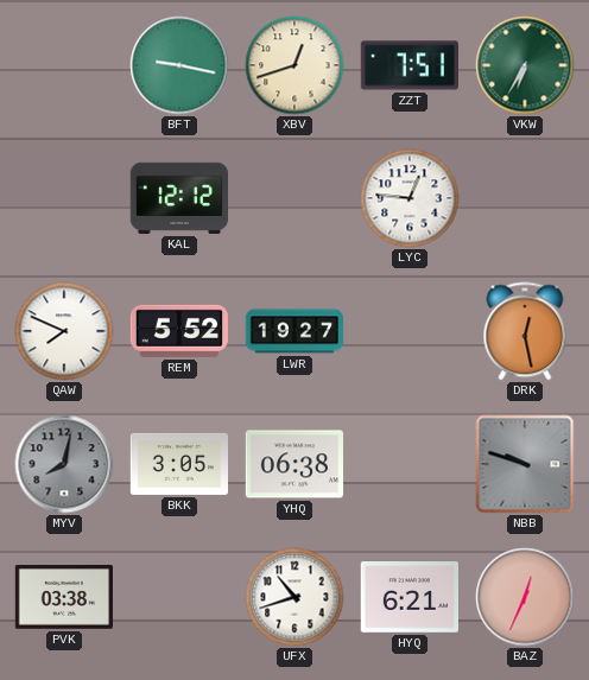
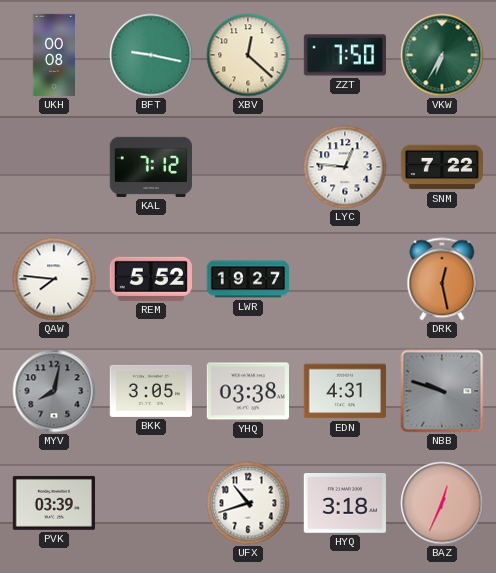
UKH: none -> 00:08
XBV: 12:42 -> 12:22
ZZT: 7:51 -> 7:50
KAL: 12:12 -> 7:12
SNM: none -> 7:22
QAW: 7:49 -> 7:46
YHQ: 06:38 -> 03:38
EDN: none -> 4:31
PVK: 03:38 -> 03:39
HYQ: 6:21 -> 3:18
